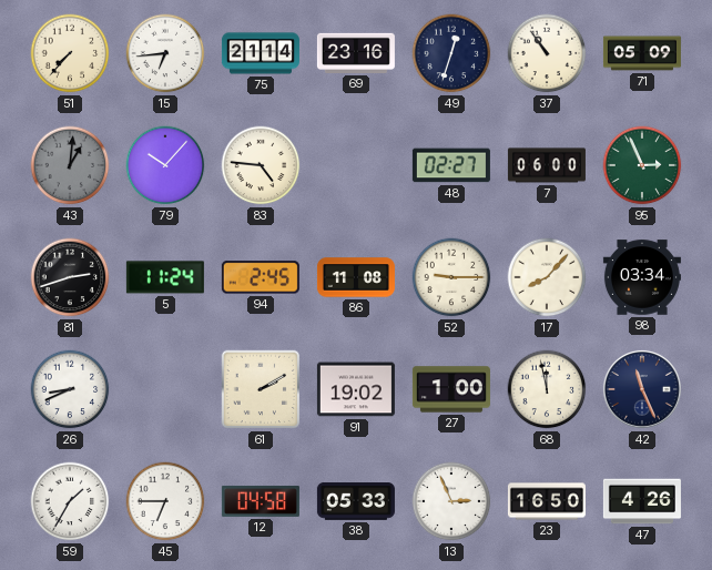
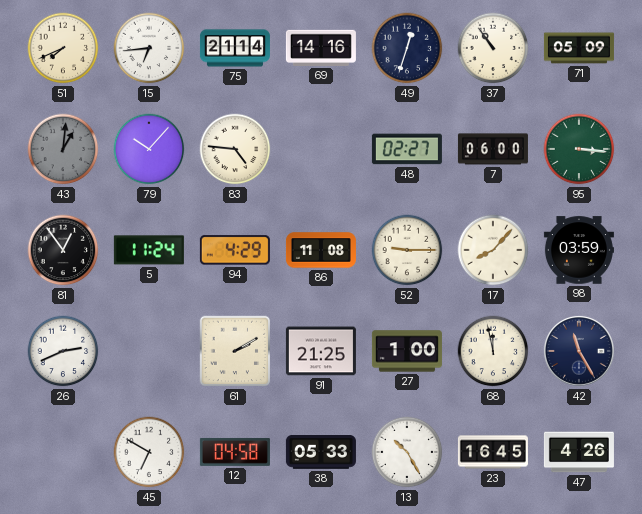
51: 7:37 -> 7:41
69: 23:16 -> 14:16
95: 2:56 -> 3:16
81: 2:42 -> 12:54
94: 2:45 -> 4:29
98: 03:34 -> 03:59
26: 8:41 -> 2:41
91: 19:02 -> 21:25
42: 11:26 -> 11:25
59: 1:35 -> none
45: 6:45 -> 6:50
13: 2:56 -> 10:25
23: 16:50 -> 16:45
